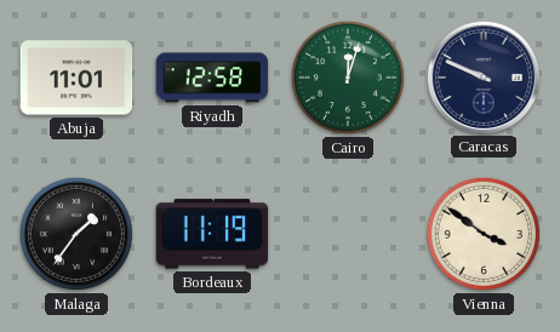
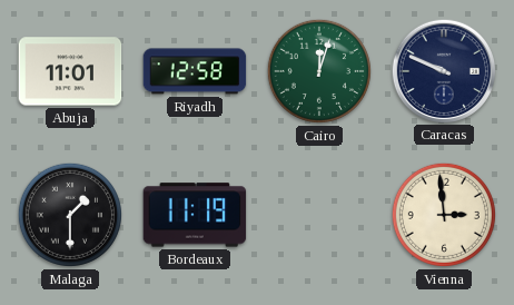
Malaga: 1:36 -> 1:30
Vienna: 3:51 -> 2:59
